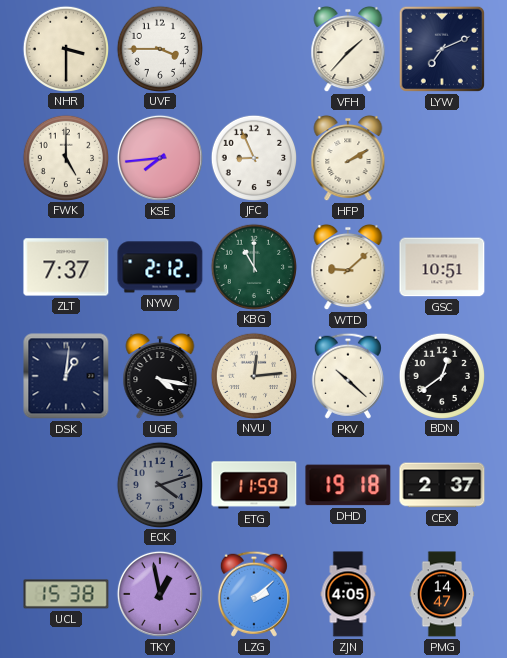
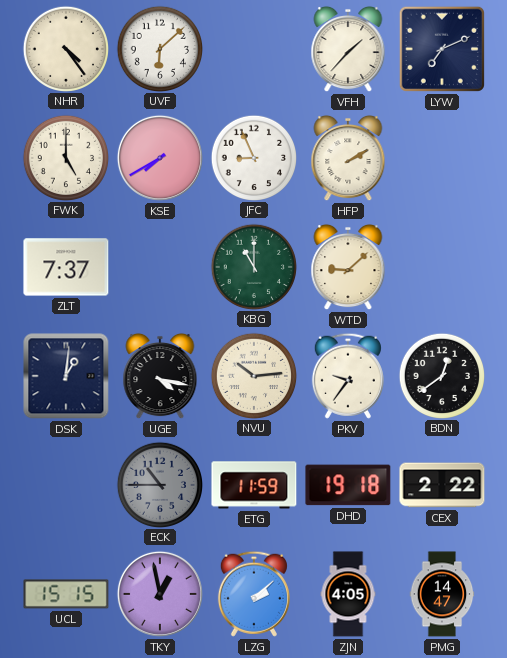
NHR: 3:30 -> 4:24
UVF: 3:45 -> 6:08
KSE: 7:44 -> 7:40
NYW: 2:12 -> none
GSC: 10:51 -> none
NVU: 12:14 -> 10:14
PKV: 10:22 -> 9:36
ECK: 4:12 -> 10:45
CEX: 2:37 -> 2:22
UCL: 15:38 -> 15:15
